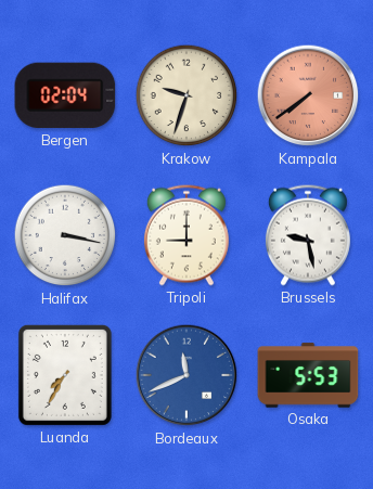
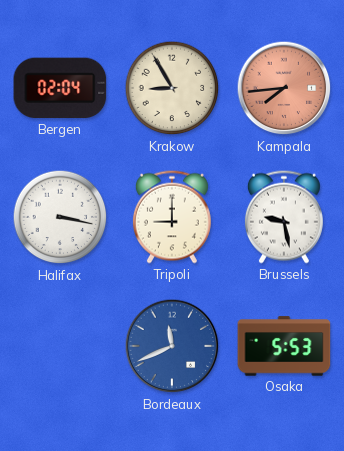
Krakow: 9:33 -> 8:55
Kampala: 7:39 -> 7:44
Luanda: 7:35 -> none
